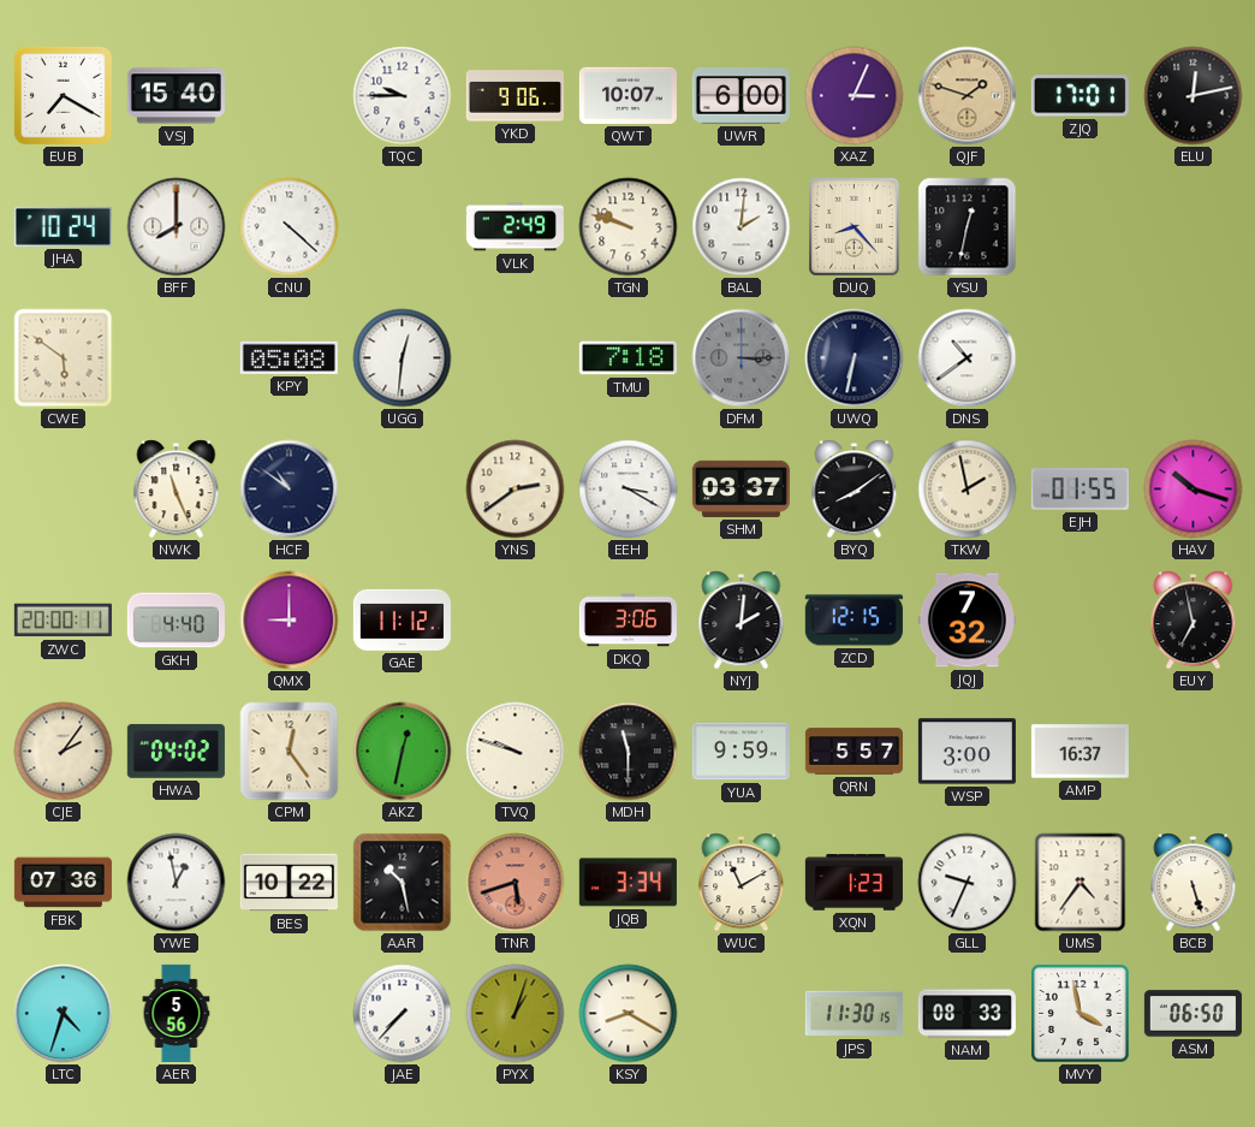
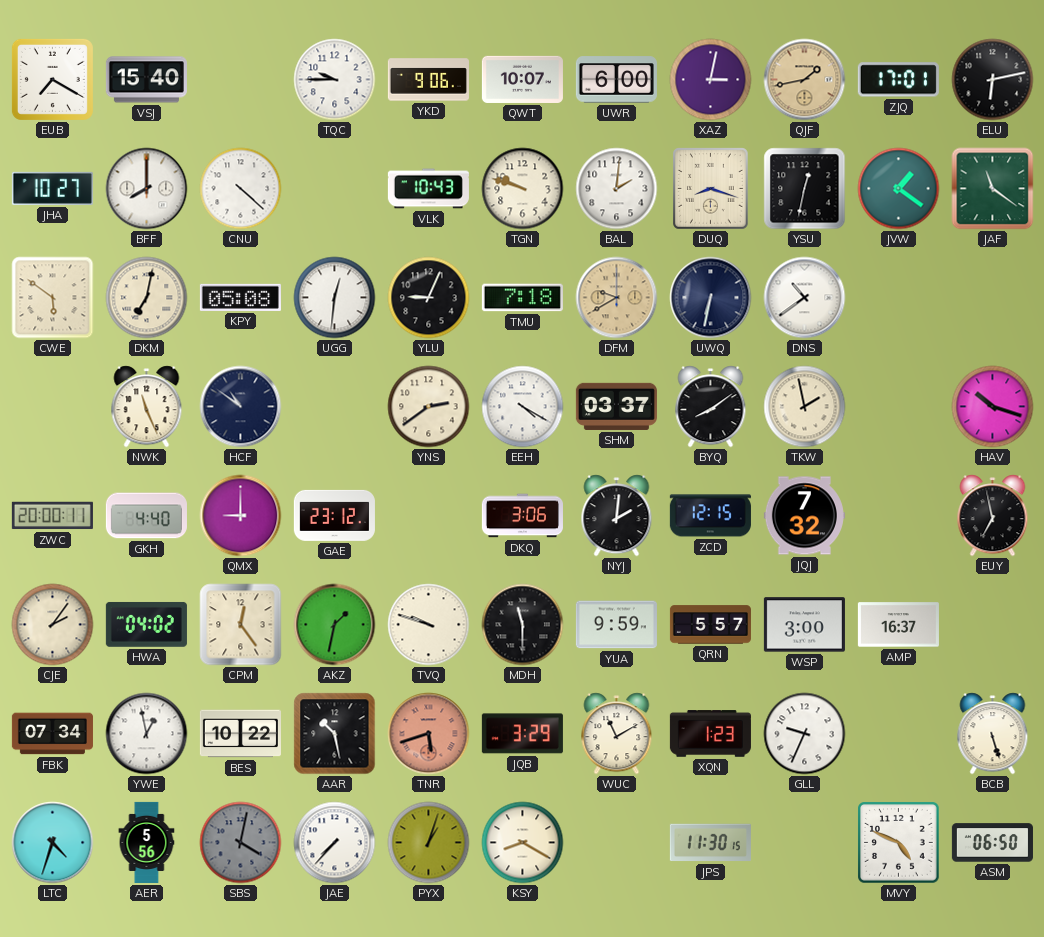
XAZ: 3:04 -> 3:02
QJF: 1:48 -> 1:43
ELU: 12:13 -> 6:13
JHA: 10:24 -> 10:27
VLK: 2:49 -> 10:43
DUQ: 8:23 -> 8:18
JVW: none -> 1:21
JAF: none -> 11:21
DKM: none -> 7:02
YLU: none -> 9:04
DFM: 3:15 -> 9:40
DFM dial: grey -> champagne
EEH: 3:20 -> 4:20
EJH: 01:55 -> none
GAE: 11:12 -> 23:12
AKZ: 12:32 -> 1:32
FBK: 07:36 -> 07:34
JQB: 3:34 -> 3:29
UMS: 4:36 -> none
SBS: none -> 4:02
NAM: 08:33 -> none
MVY: 3:58 -> 4:49
